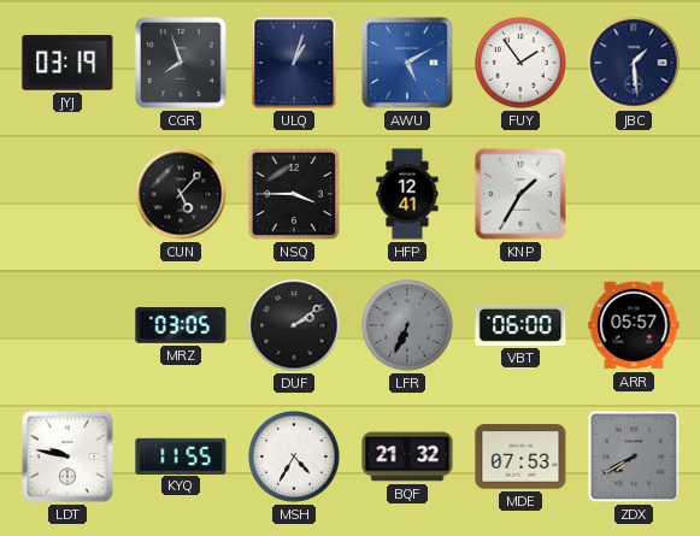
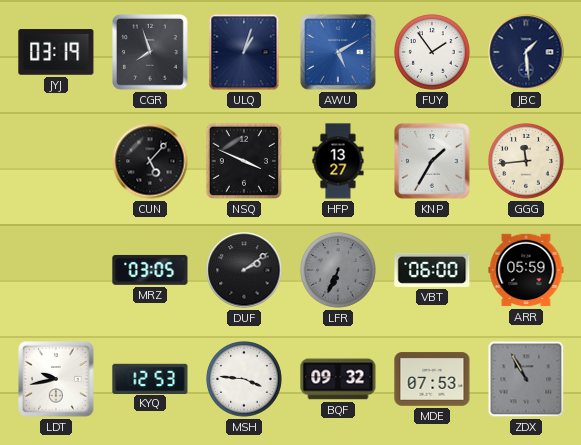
NSQ: 3:45 -> 3:49
HFP: 12:41 -> 13:27
GGG: none -> 11:44
ARR: 05:57 -> 05:59
LDT: 9:47 -> 9:43
KYQ: 11:55 -> 12:53
MSH: 4:35 -> 3:46
BQF: 21:32 -> 09:32
ZDX: 7:40 -> 10:55
